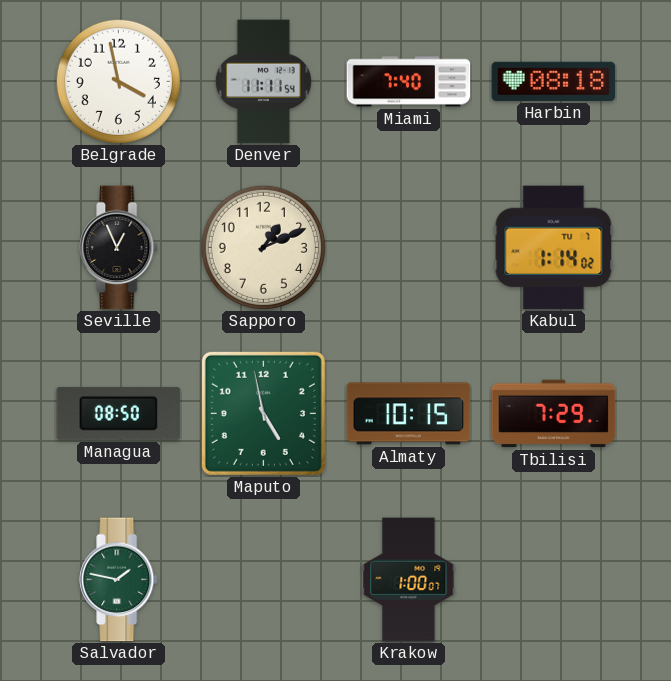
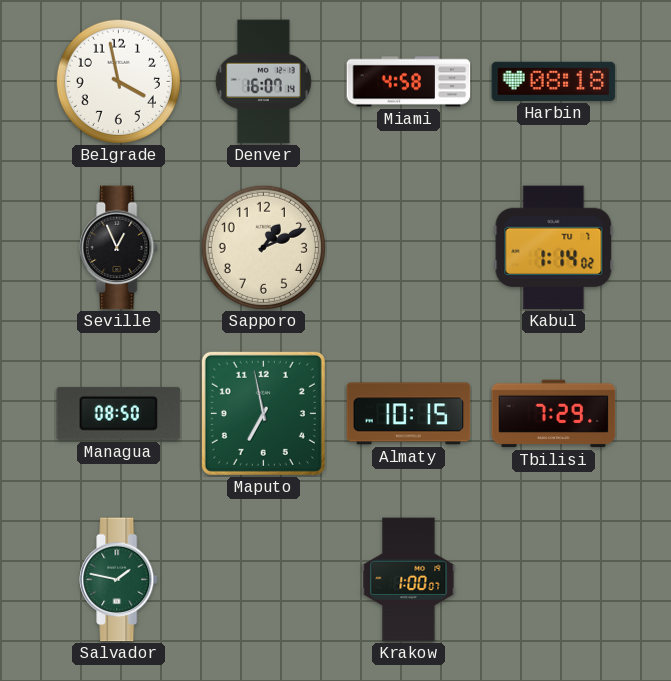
Denver: 11:11 -> 16:07
Miami: 7:40 -> 4:58
Maputo: 4:58 -> 6:58
